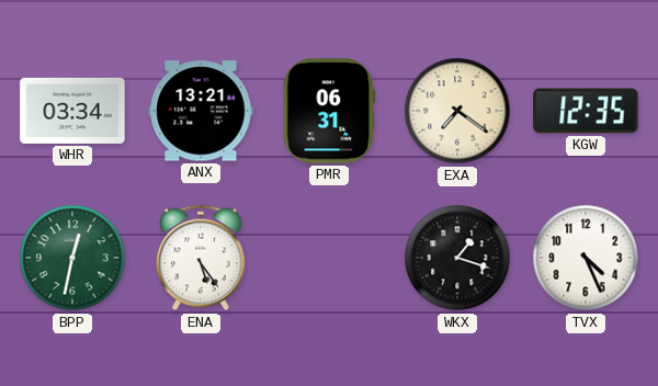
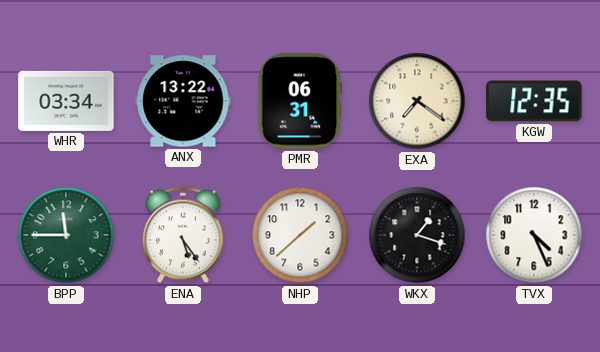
ANX: 13:21 -> 13:22
BPP: 12:32 -> 11:45
NHP: none -> 1:38
